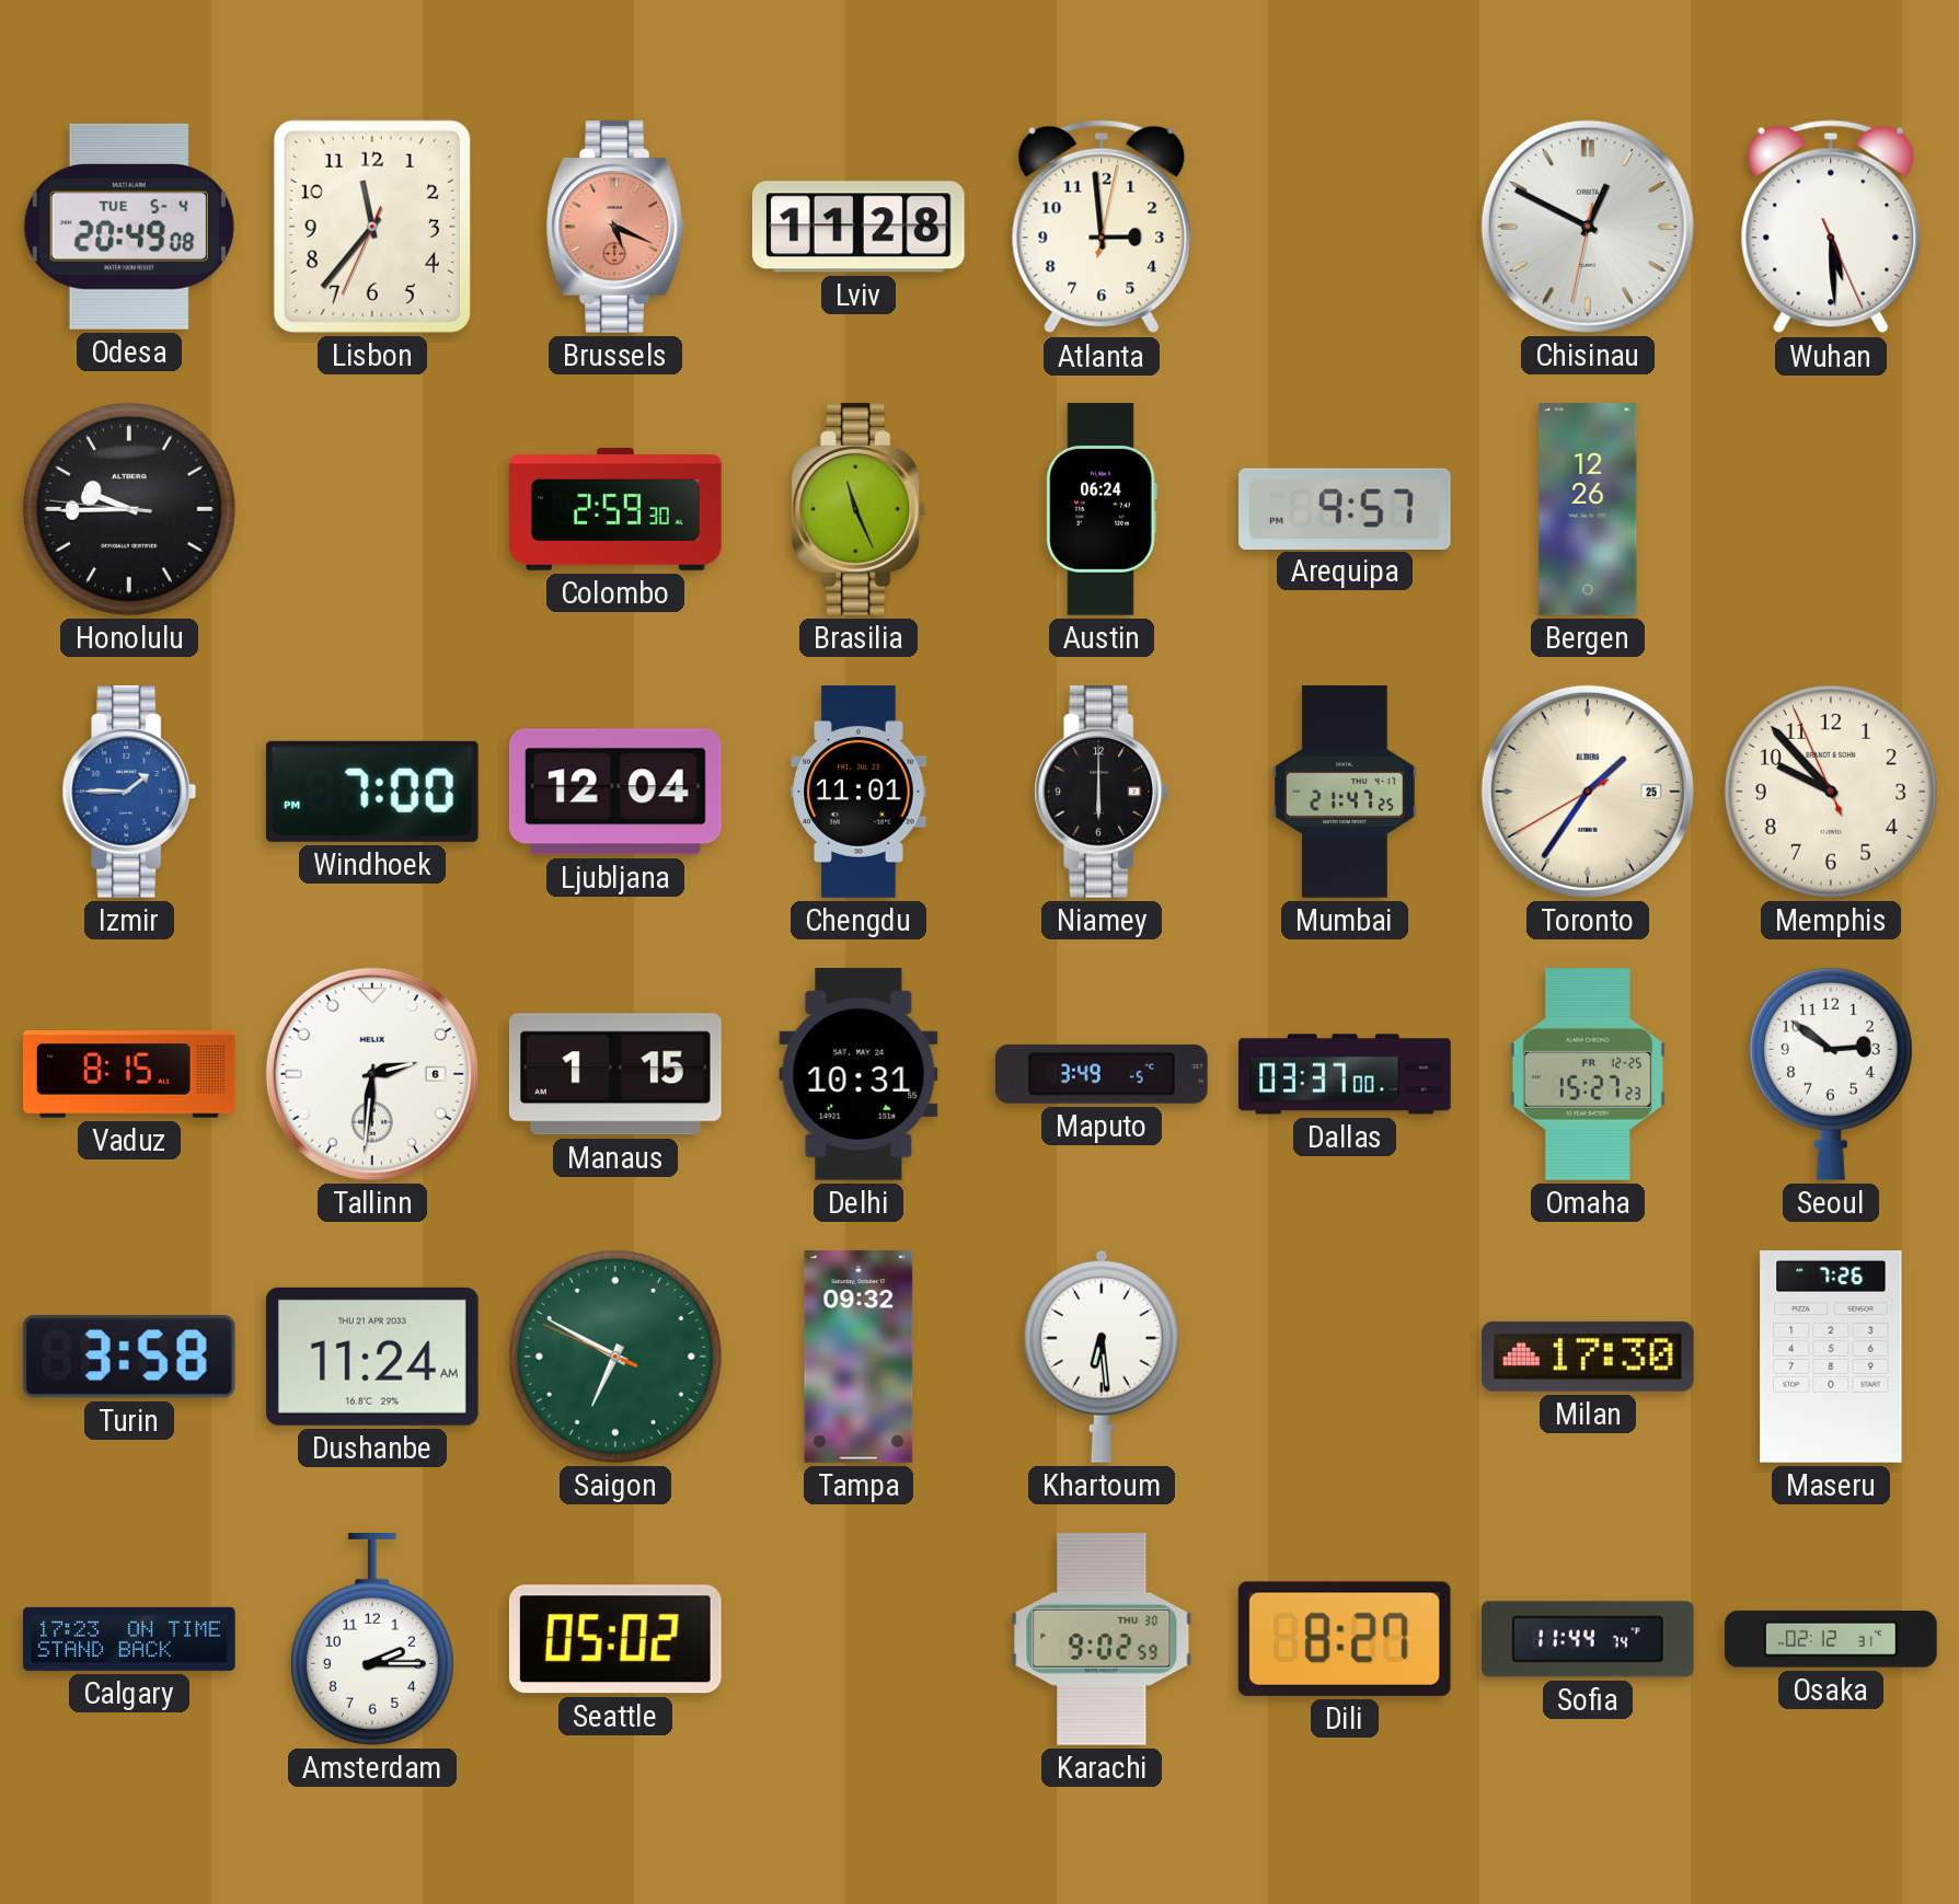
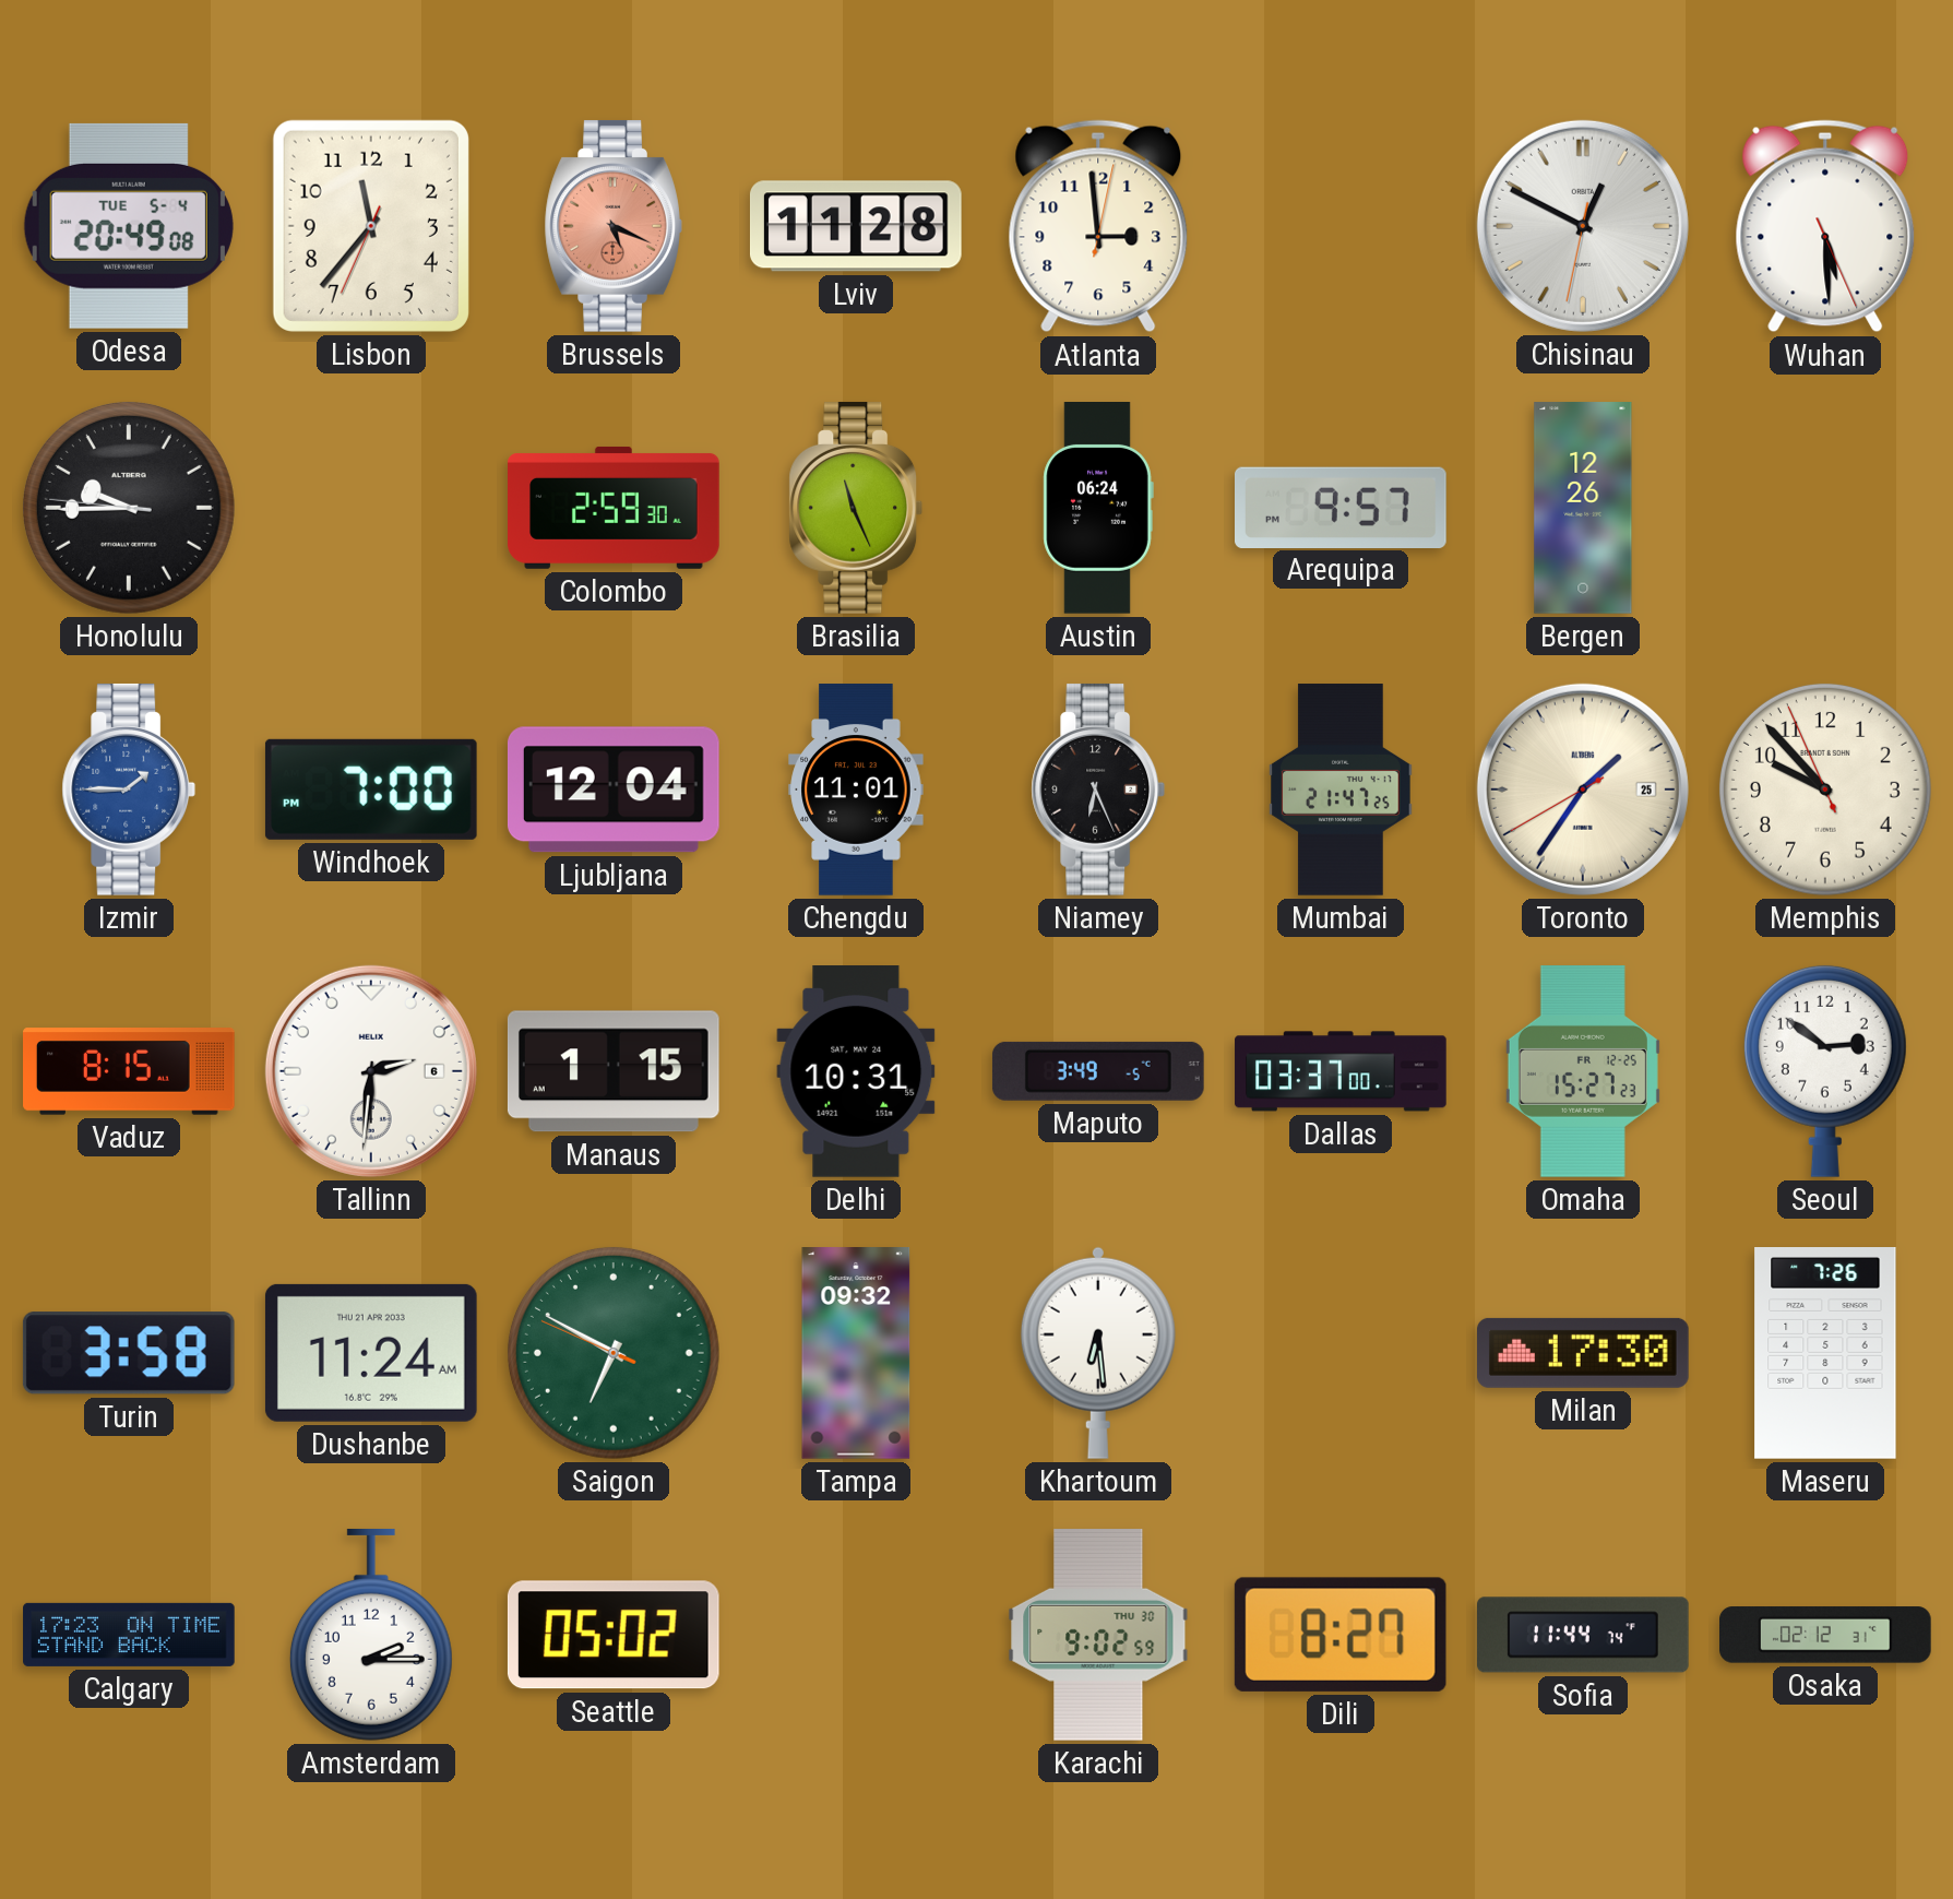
Niamey: 6:00 -> 6:26
